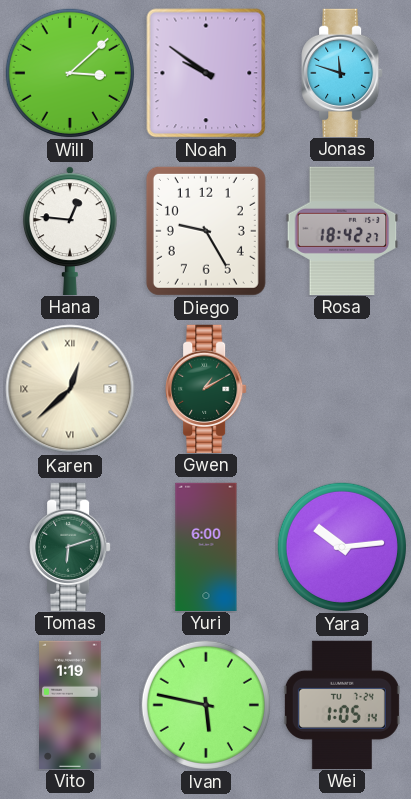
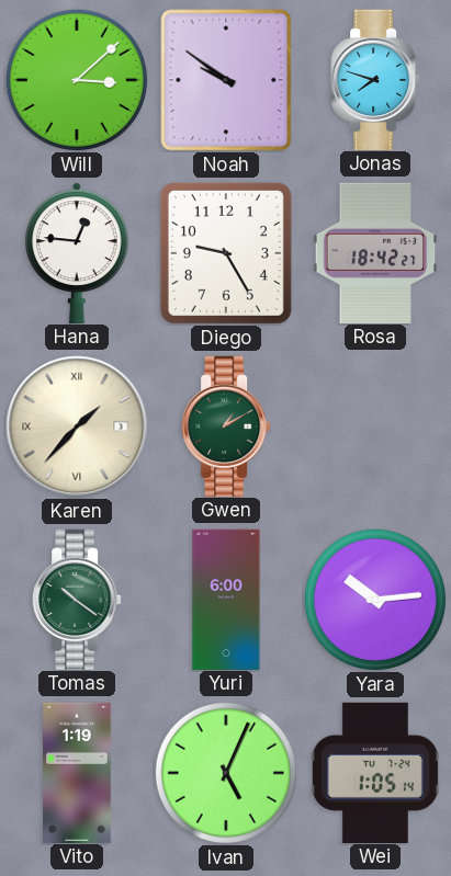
Jonas: 11:48 -> 7:48
Karen: 12:38 -> 1:37
Tomas: 6:12 -> 10:21
Ivan: 5:47 -> 5:04
